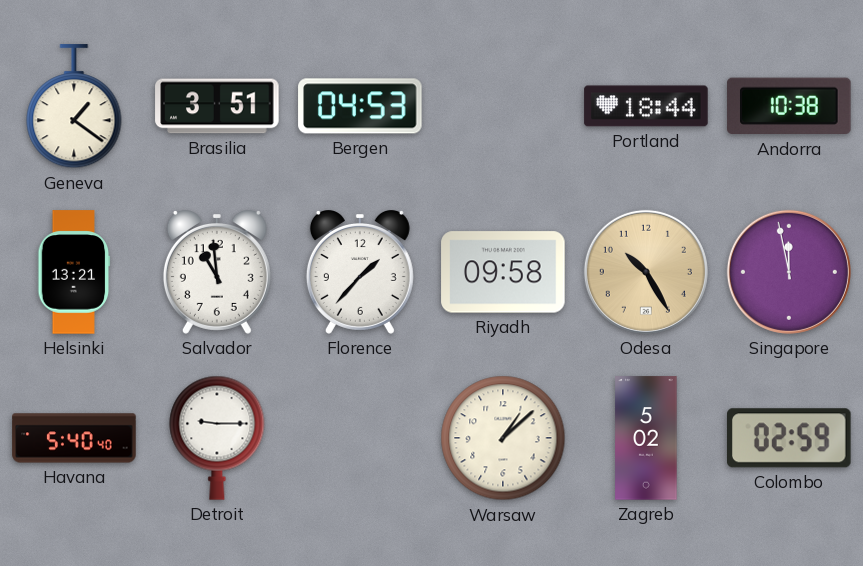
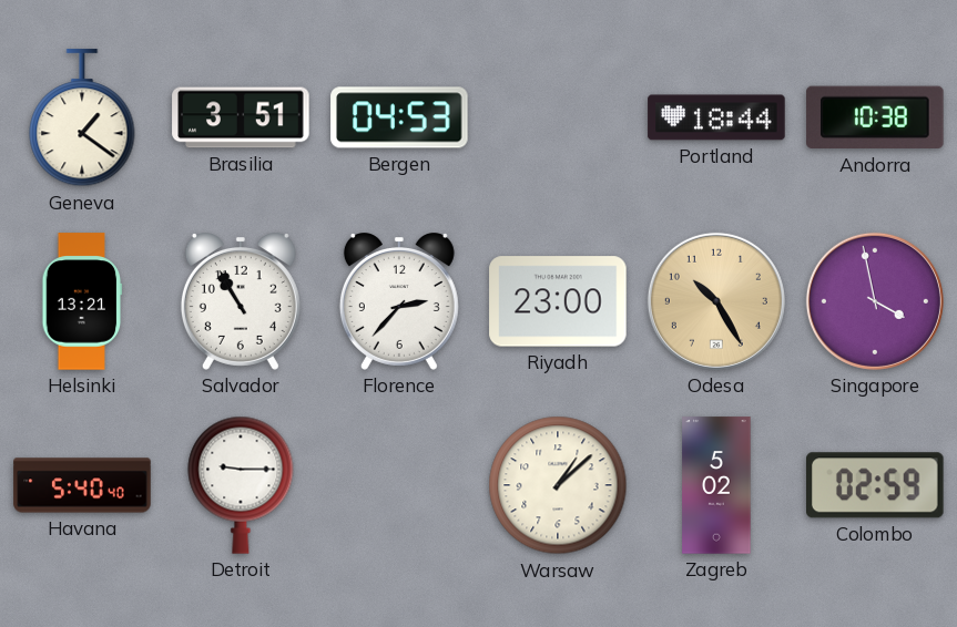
Salvador: 10:59 -> 10:55
Florence: 1:37 -> 2:37
Riyadh: 09:58 -> 23:00
Singapore: 11:58 -> 3:58
